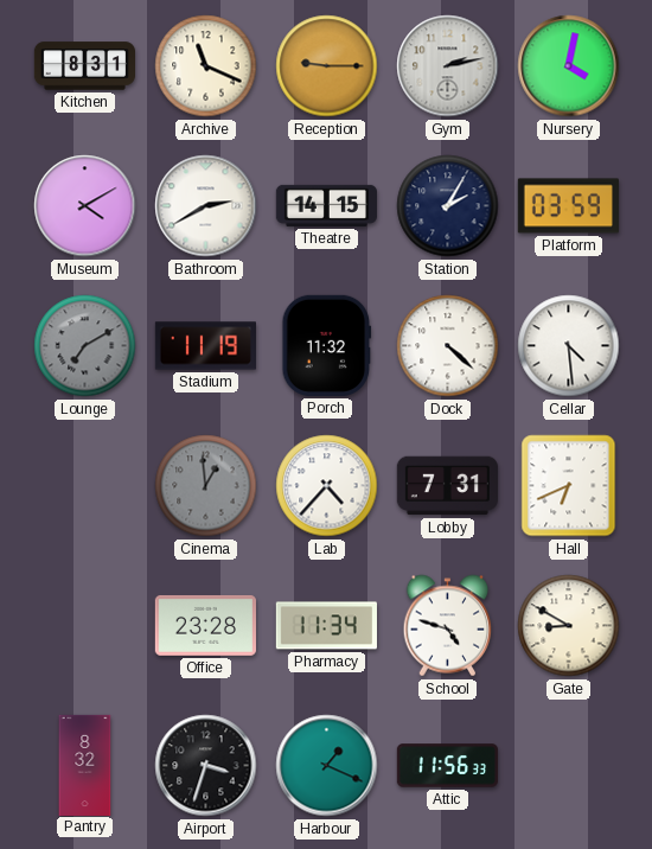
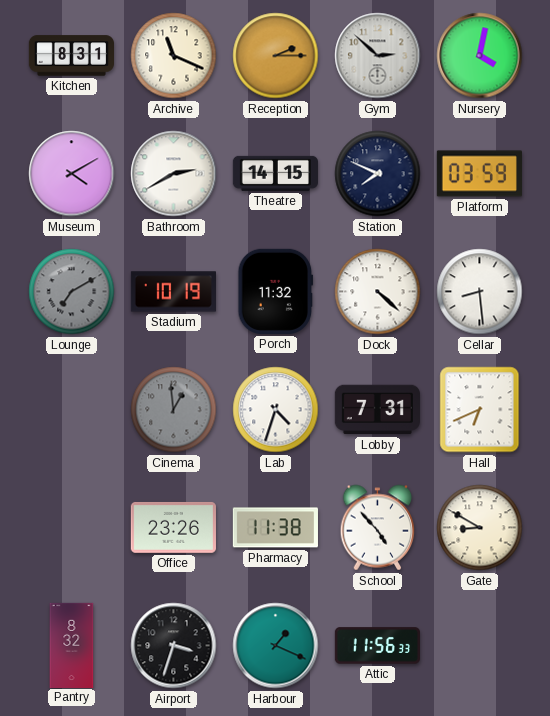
Reception: 9:15 -> 2:15
Gym: 2:13 -> 2:52
Station: 2:05 -> 7:49
Stadium: 11:19 -> 10:19
Cellar: 4:29 -> 8:29
Lab: 4:37 -> 4:33
Office: 23:28 -> 23:26
Pharmacy: 11:34 -> 11:38
School: 4:48 -> 4:53
